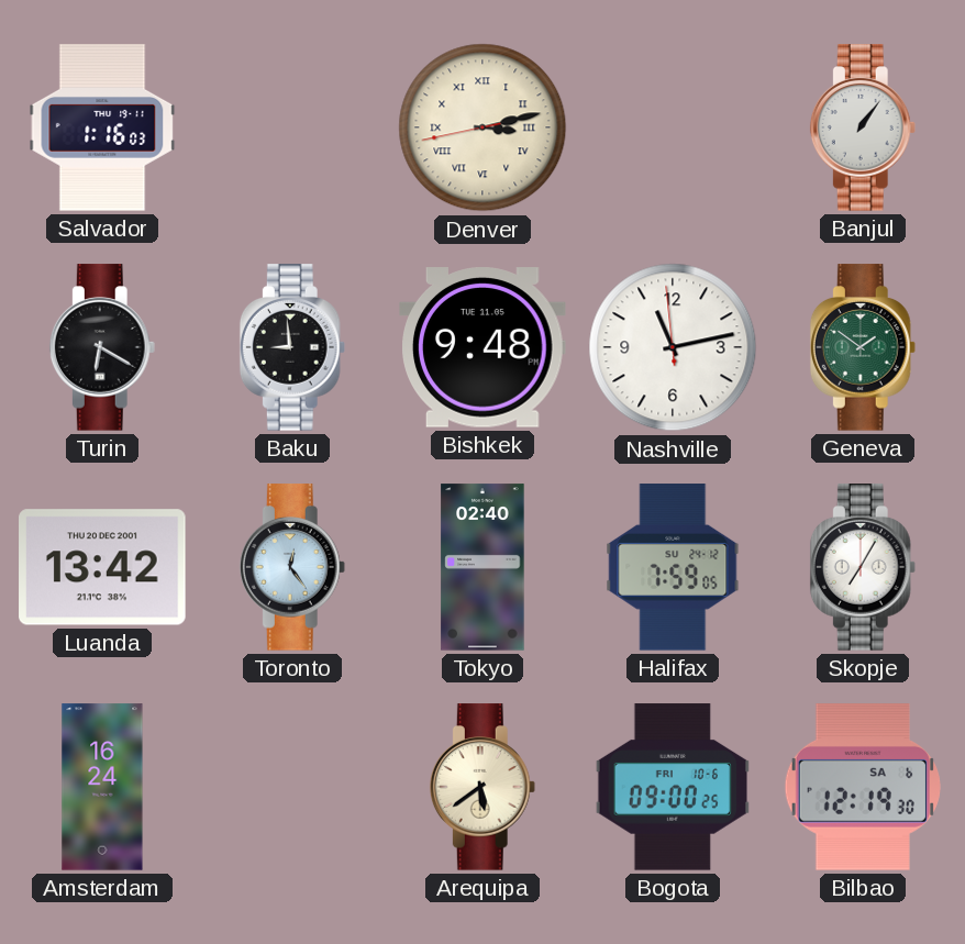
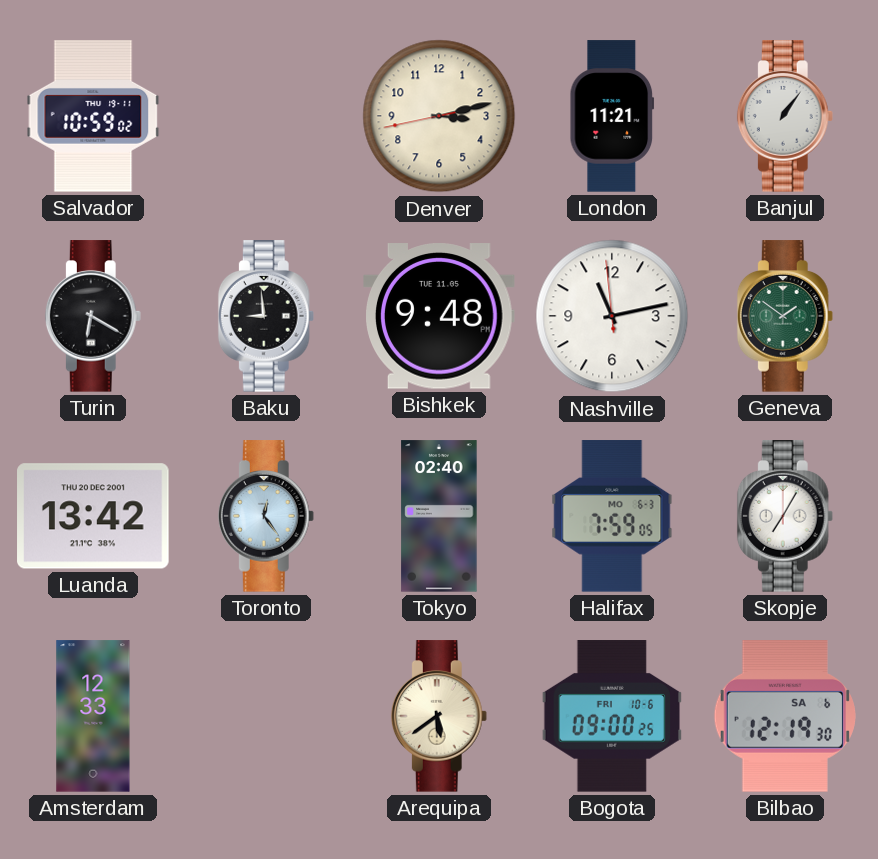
Salvador: 1:16 -> 10:59
Denver numerals: Roman -> Arabic
London: none -> 11:21
Halifax date: SU 24-12 -> MO 6-3
Amsterdam: 16:24 -> 12:33
